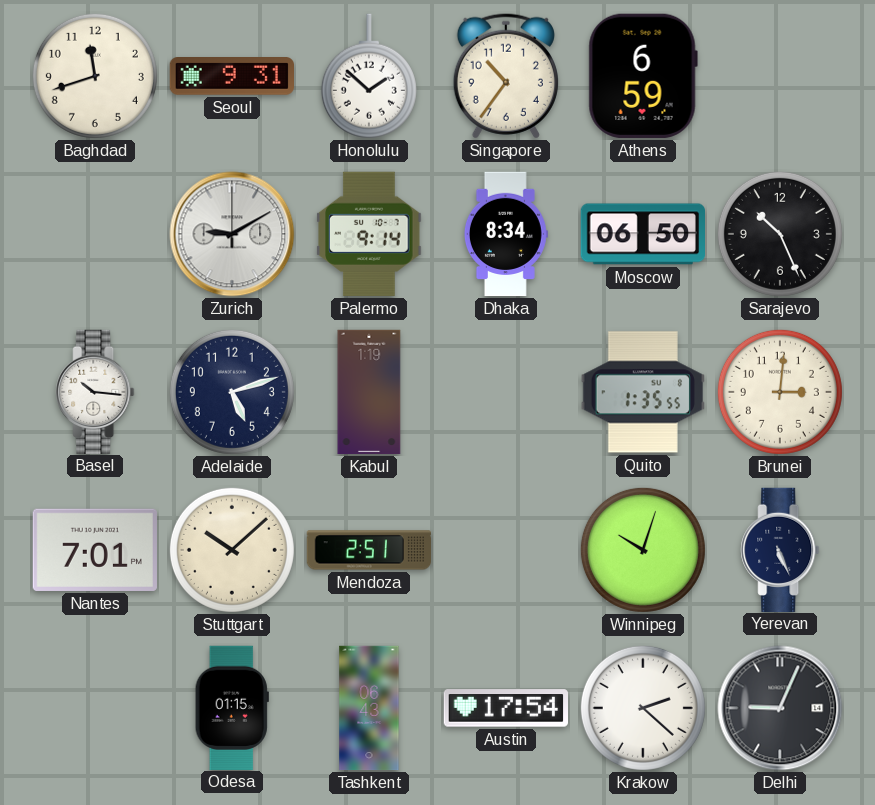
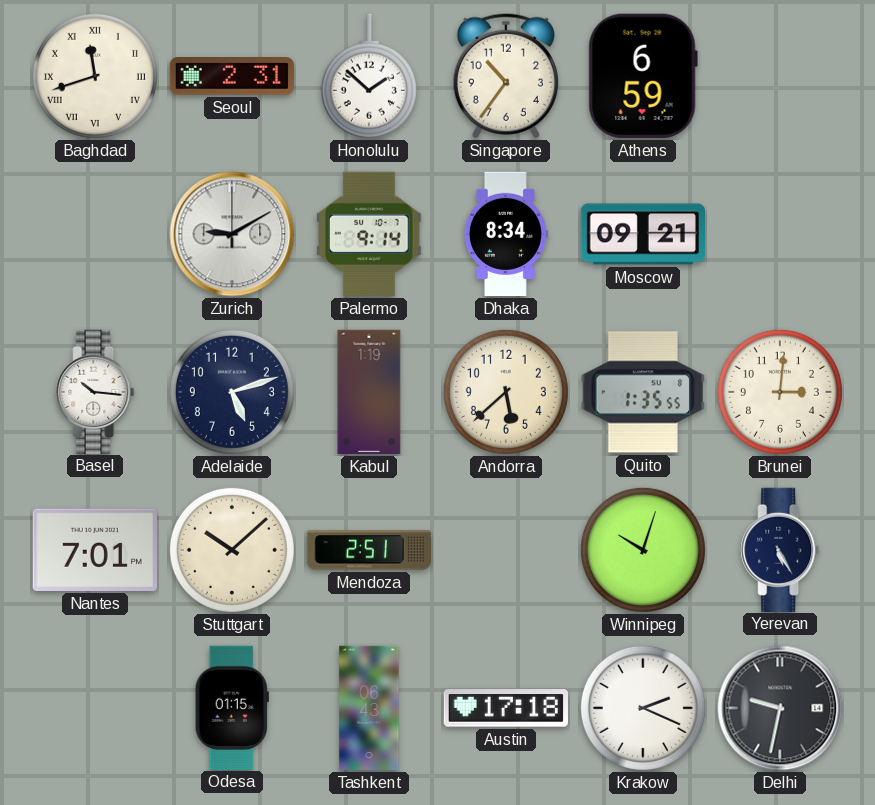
Baghdad numerals: Arabic -> Roman
Seoul: 9:31 -> 2:31
Moscow: 06:50 -> 09:21
Sarajevo: 10:26 -> none
Andorra: none -> 5:38
Yerevan: 5:26 -> 5:25
Austin: 17:54 -> 17:18
Krakow: 2:22 -> 2:19
Delhi: 9:04 -> 9:32
